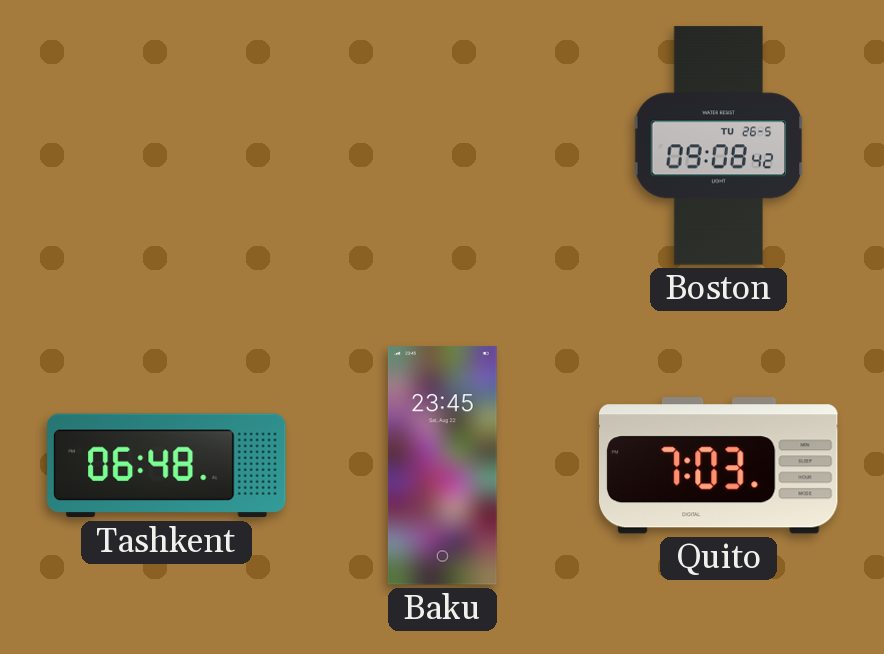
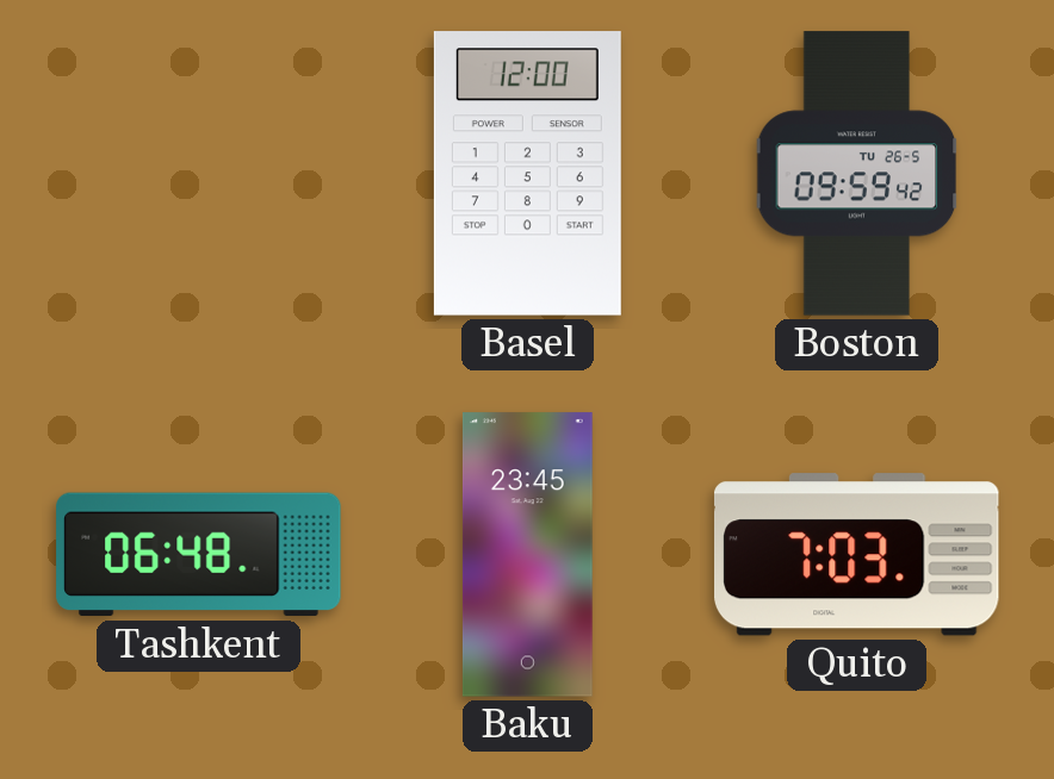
Basel: none -> 12:00
Boston: 09:08 -> 09:59
